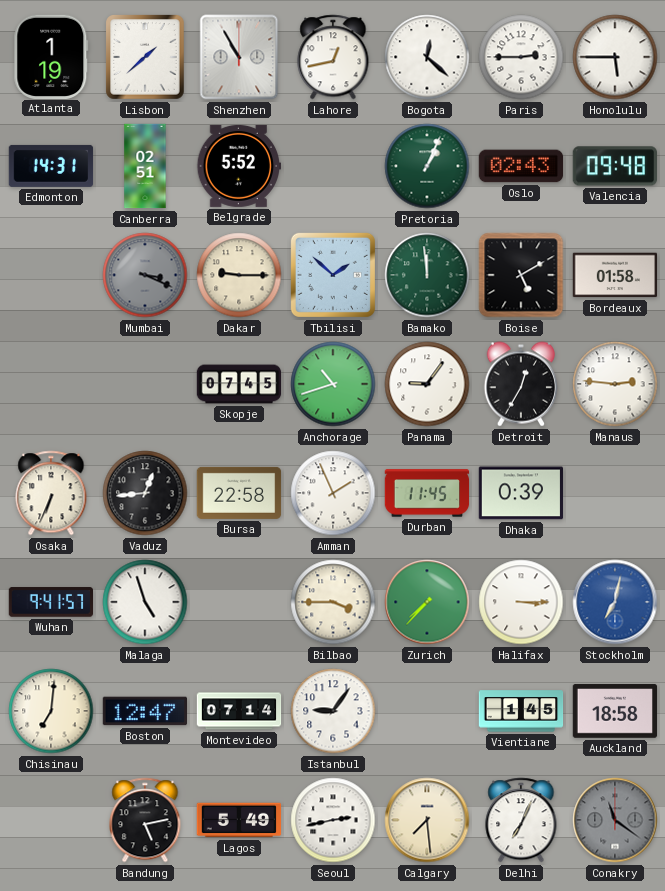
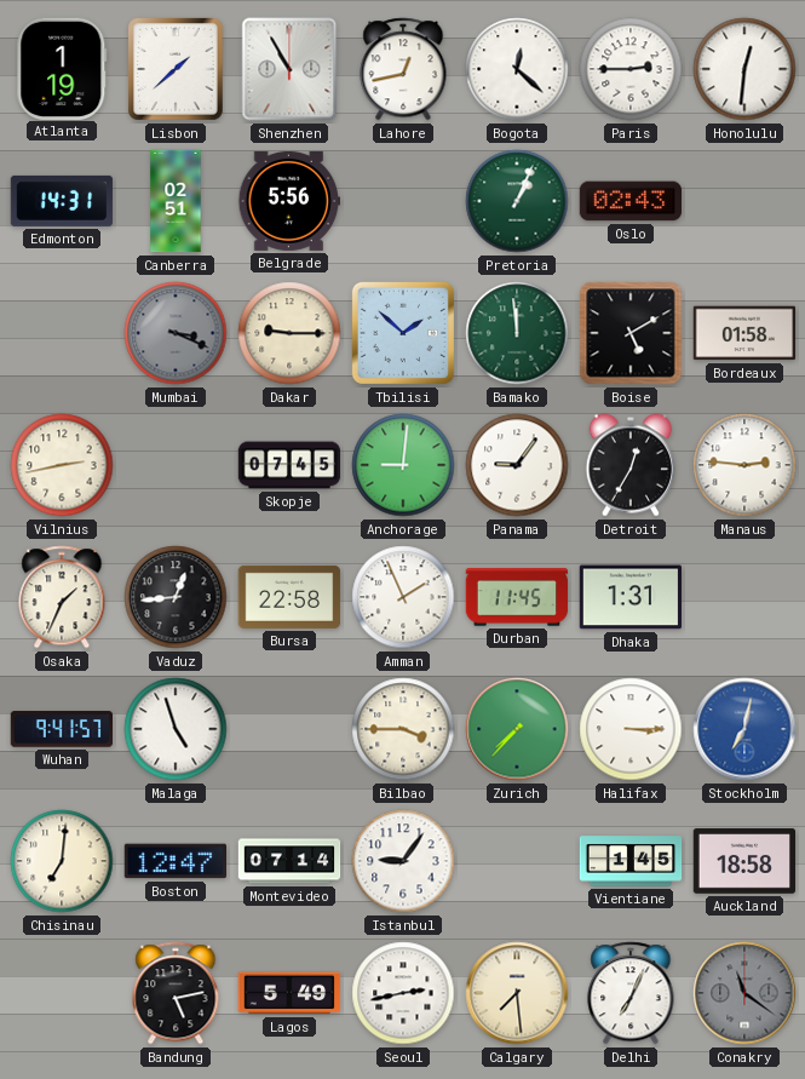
Honolulu: 5:45 -> 12:31
Belgrade: 5:52 -> 5:56
Valencia: 09:48 -> none
Vilnius: none -> 2:43
Anchorage: 10:42 -> 9:01
Osaka: 6:34 -> 1:34
Dhaka: 0:39 -> 1:31
